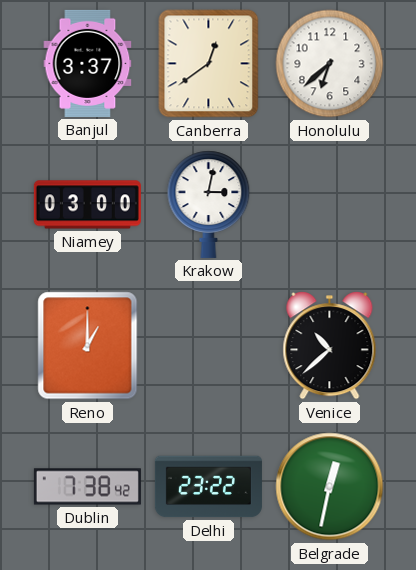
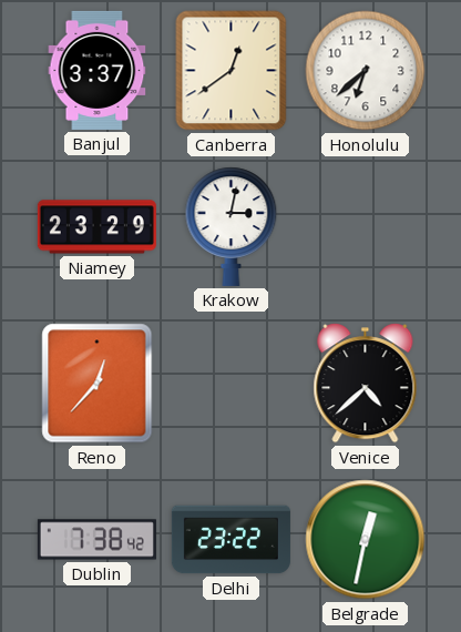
Niamey: 03:00 -> 23:29
Reno: 1:00 -> 12:37
Venice: 10:38 -> 4:38
